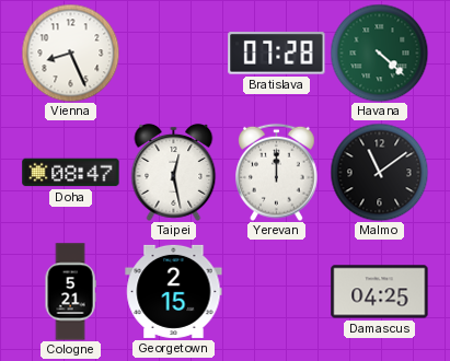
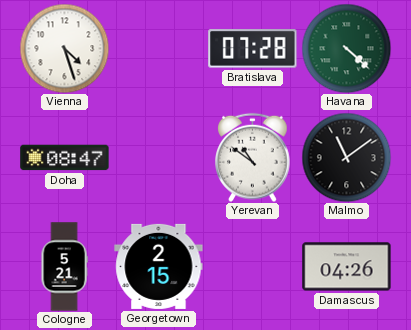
Vienna: 8:26 -> 4:27
Taipei: 12:28 -> none
Yerevan: 12:00 -> 10:51
Damascus: 04:25 -> 04:26
